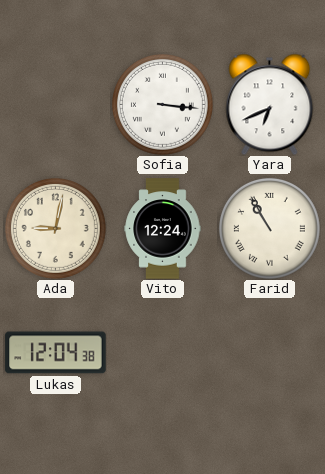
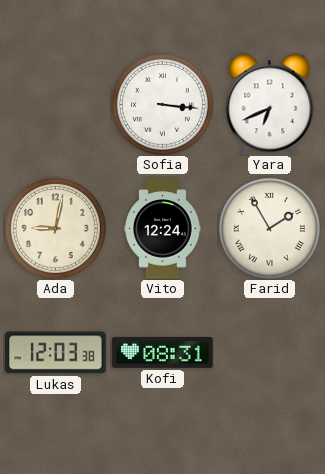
Farid: 10:55 -> 1:55
Lukas: 12:04 -> 12:03
Kofi: none -> 08:31
